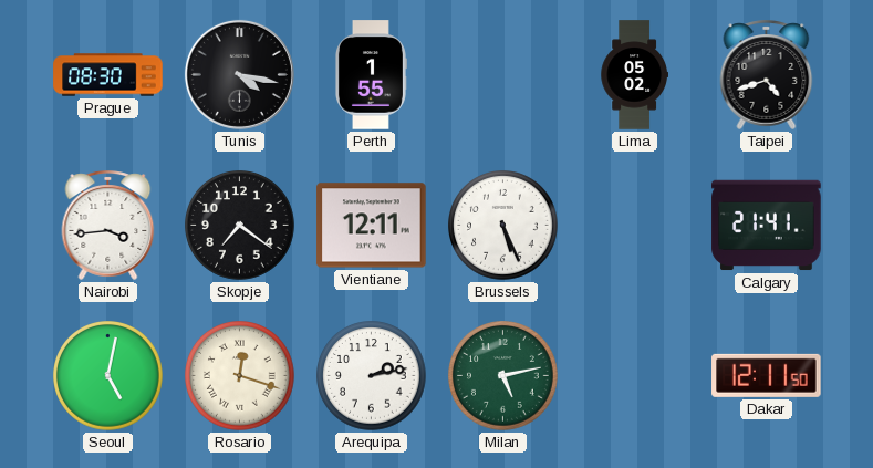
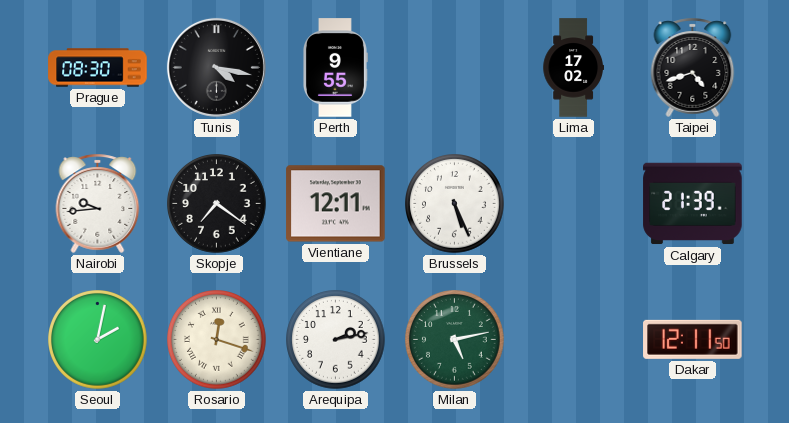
Perth: 1:55 -> 9:55
Lima: 05:02 -> 17:02
Nairobi: 3:44 -> 9:44
Calgary: 21:41 -> 21:39
Seoul: 5:02 -> 2:02
